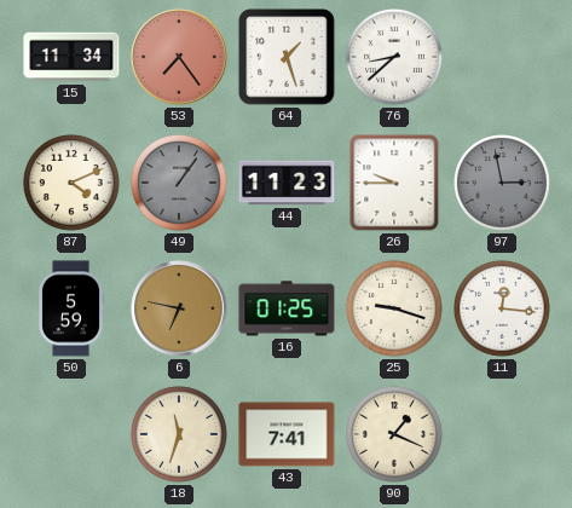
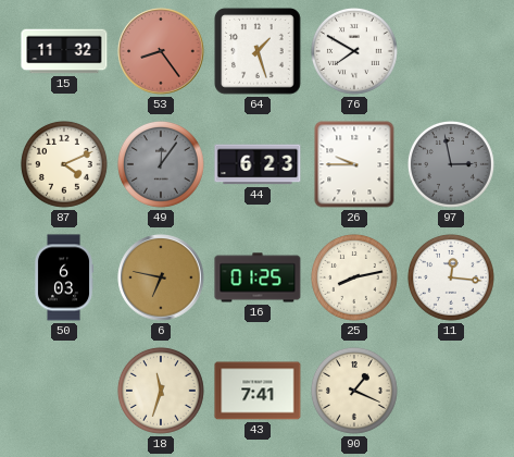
15: 11:34 -> 11:32
53: 7:24 -> 8:24
76: 8:38 -> 7:50
49: 1:06 -> 12:06
44: 11:23 -> 6:23
50: 5:59 -> 6:03
25: 9:18 -> 8:13
